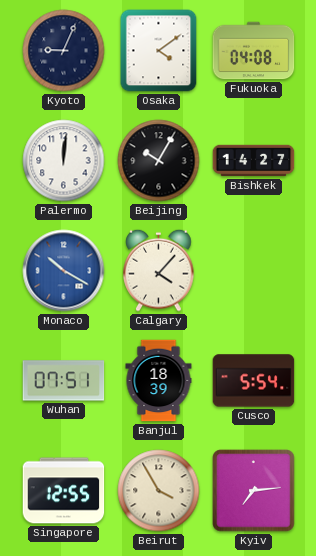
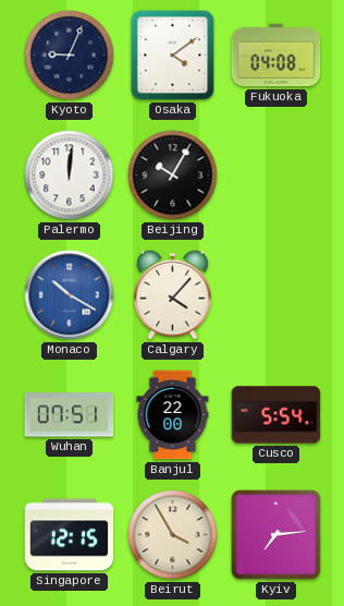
Bishkek: 14:27 -> none
Banjul: 18:39 -> 22:00
Singapore: 12:55 -> 12:15
